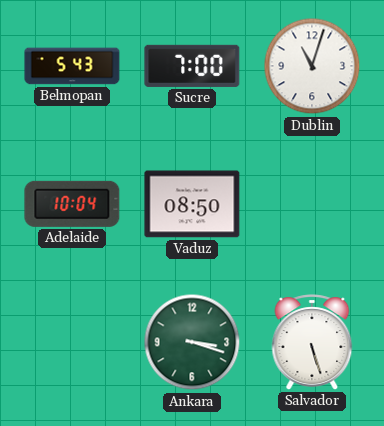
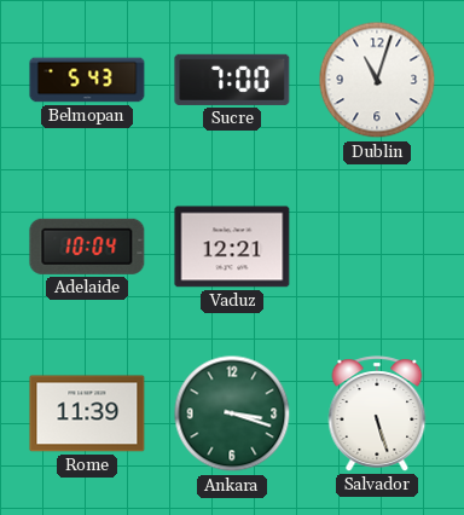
Vaduz: 08:50 -> 12:21
Rome: none -> 11:39
